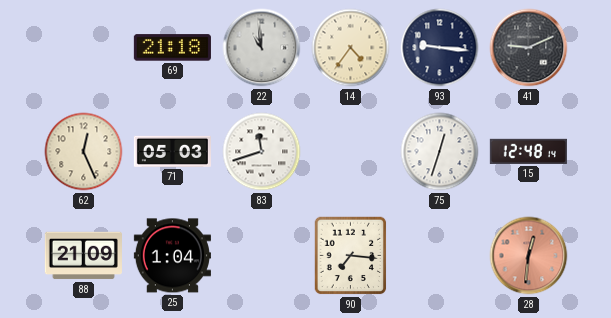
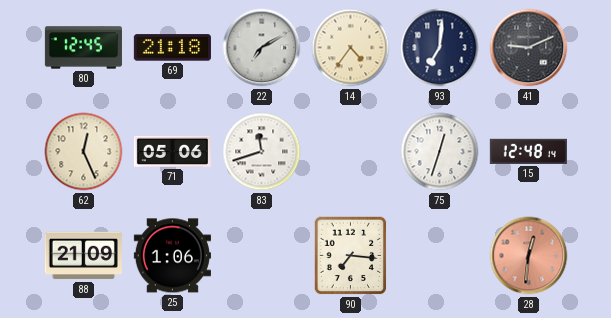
80: none -> 12:45
22: 10:59 -> 7:10
93: 9:16 -> 7:01
71: 05:03 -> 05:06
25: 1:04 -> 1:06
